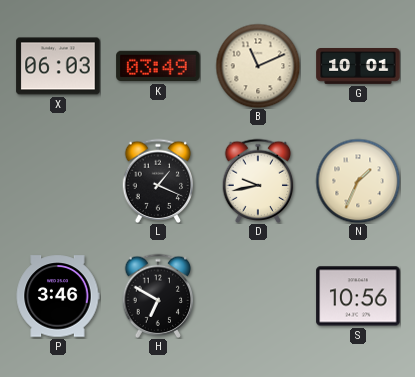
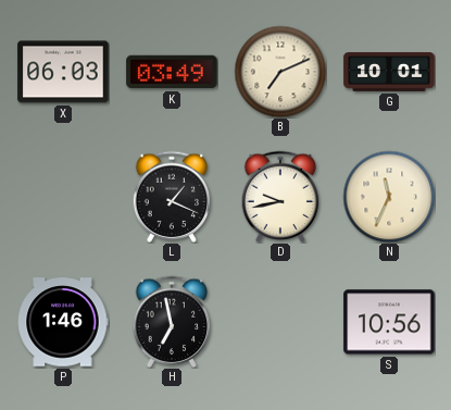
B: 11:11 -> 7:11
N: 1:34 -> 11:34
P: 3:46 -> 1:46
H: 6:50 -> 6:58
